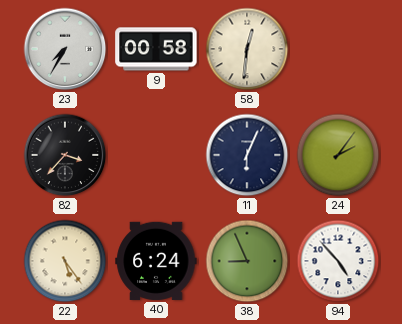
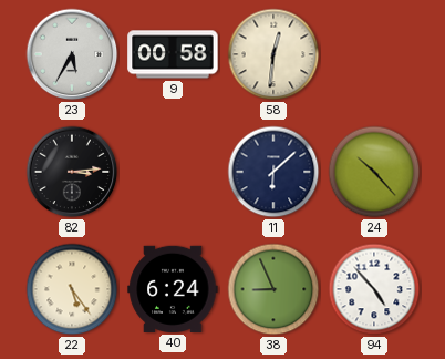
23: 7:35 -> 5:35
82: 3:37 -> 3:14
11: 6:04 -> 6:08
24: 2:06 -> 10:23
